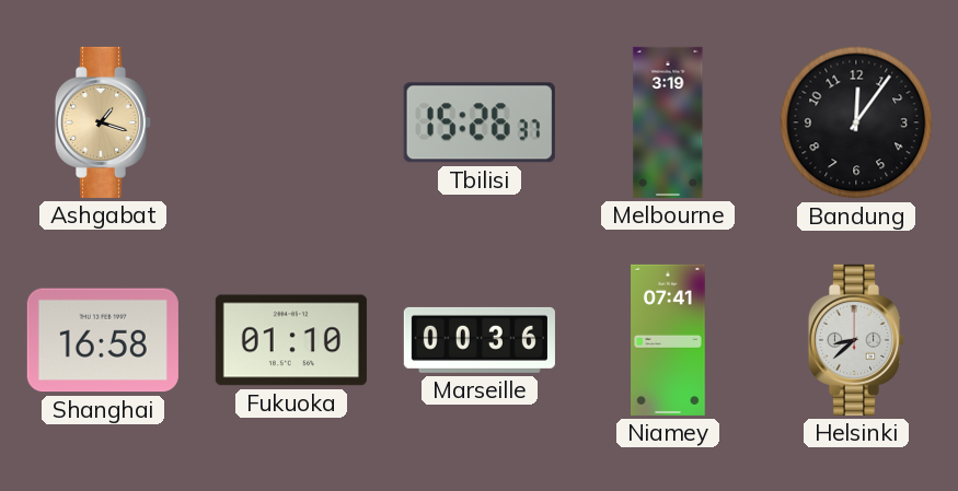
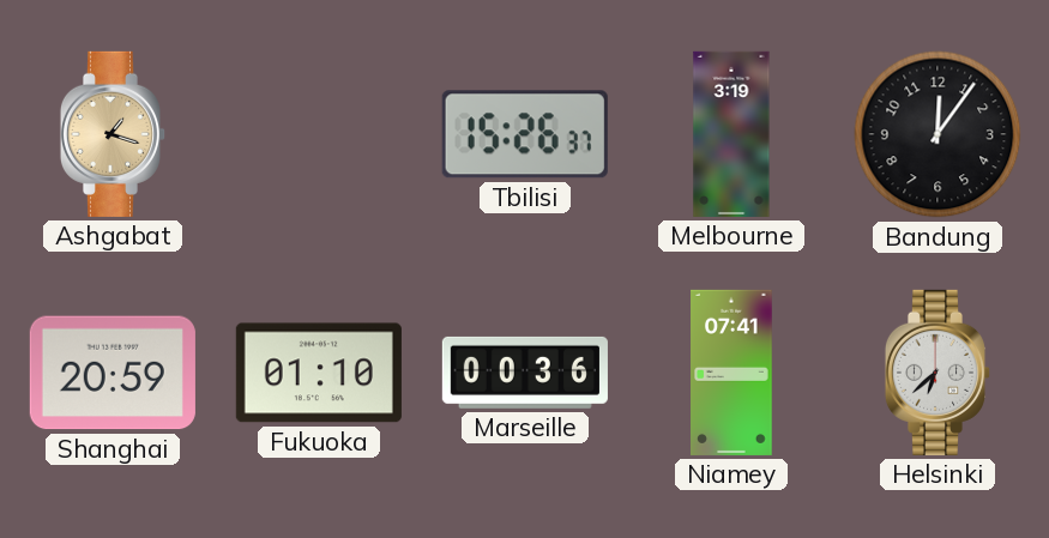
Shanghai: 16:58 -> 20:59
Helsinki: 8:38 -> 6:38
